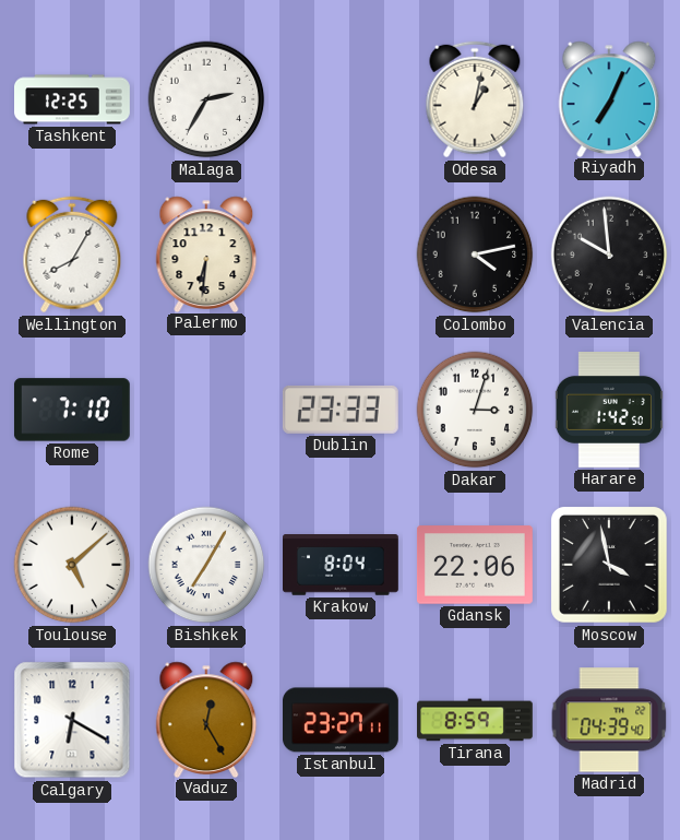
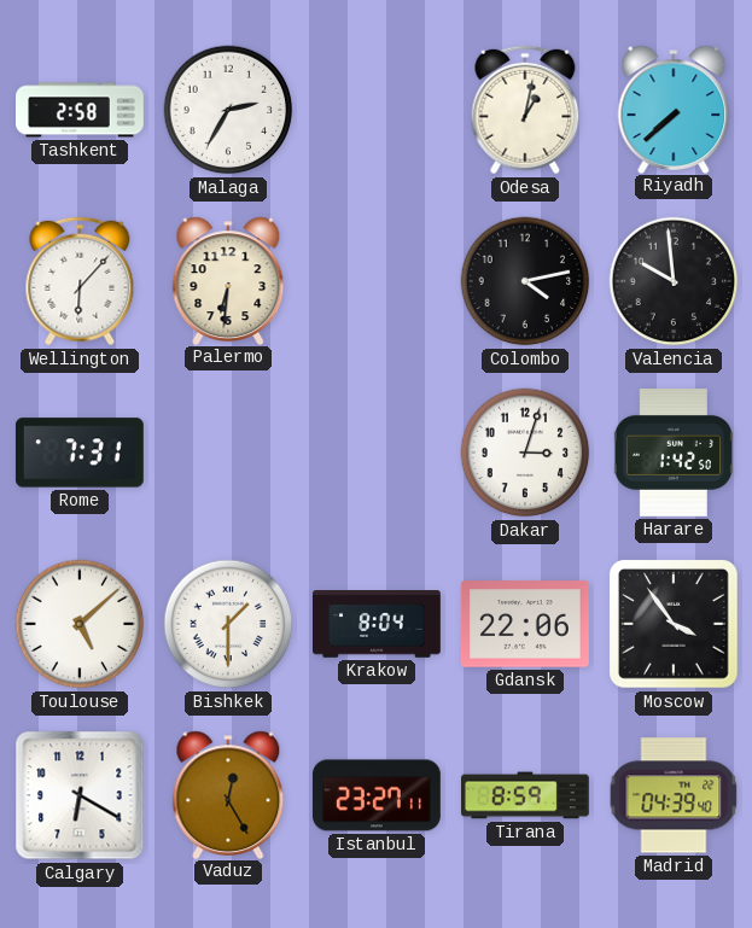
Tashkent: 12:25 -> 2:58
Riyadh: 7:04 -> 7:38
Wellington: 8:05 -> 6:07
Rome: 7:10 -> 7:31
Dublin: 23:33 -> none
Bishkek: 7:05 -> 1:30
Moscow: 3:58 -> 3:54
